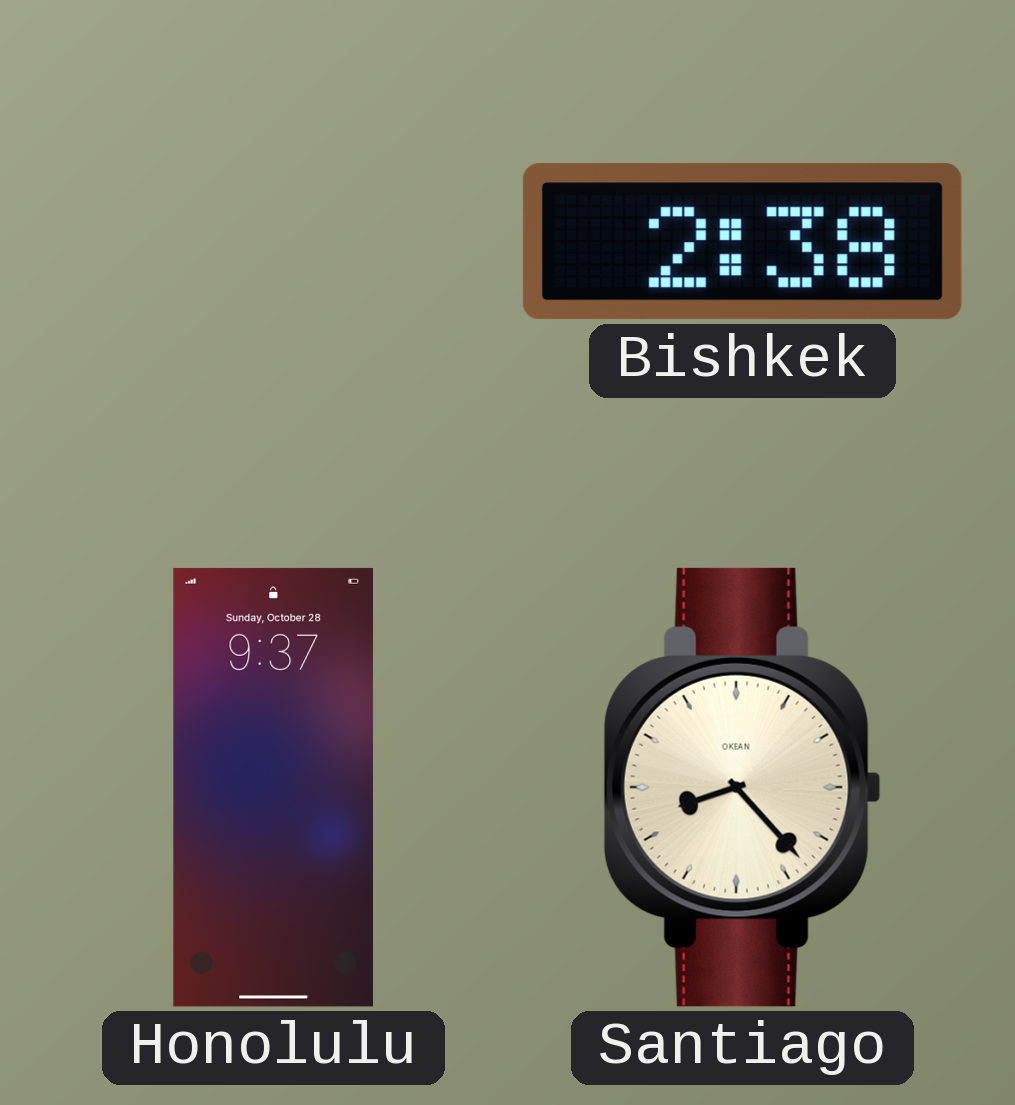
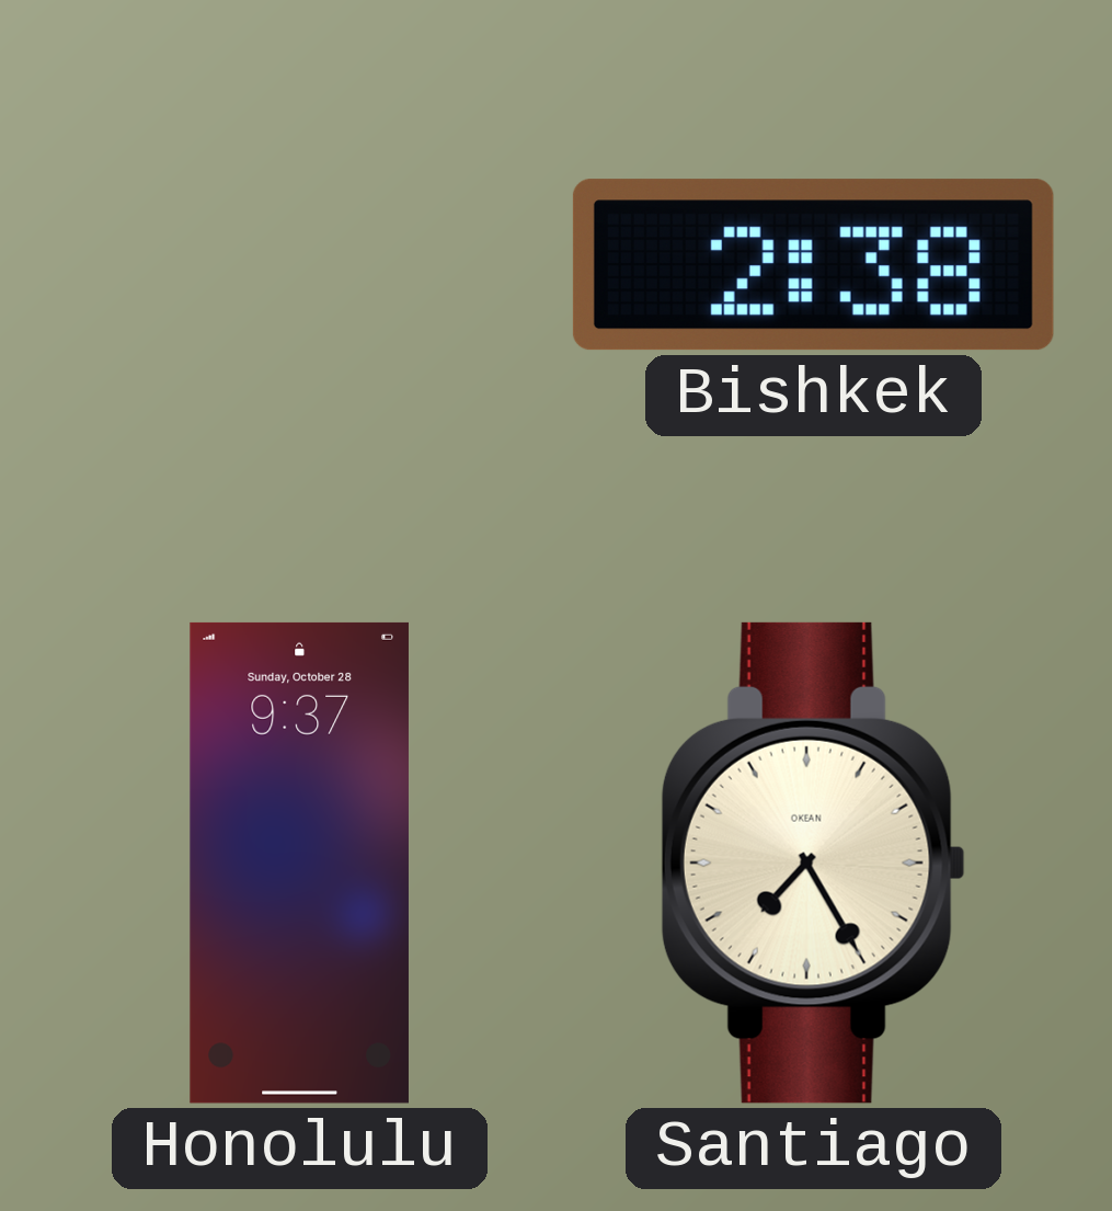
Santiago: 8:23 -> 7:25
